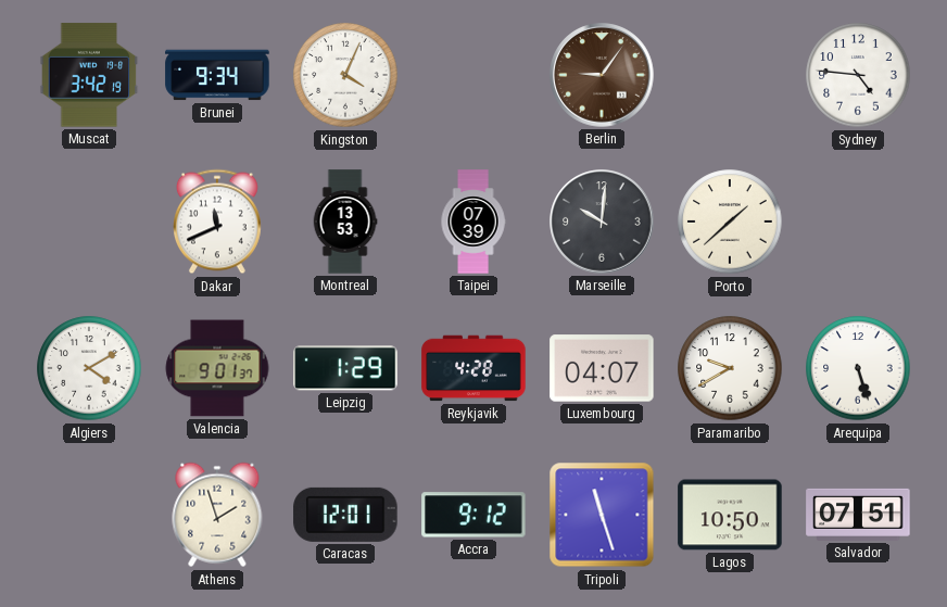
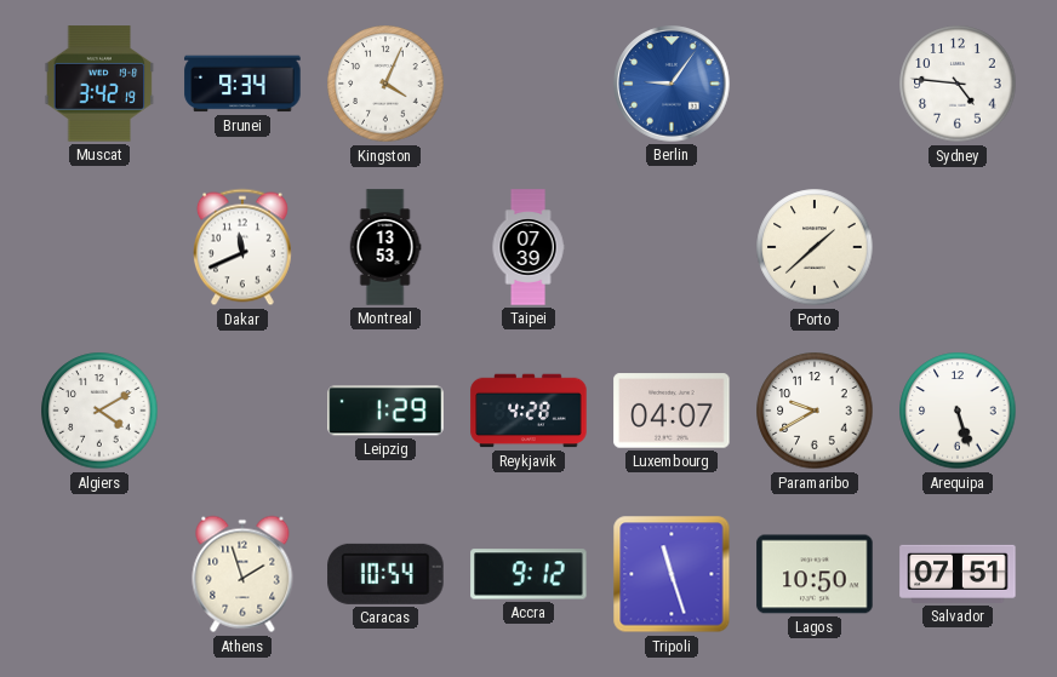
Berlin dial: brown -> blue
Marseille: 10:01 -> none
Valencia: 9:01 -> none
Caracas: 12:01 -> 10:54
